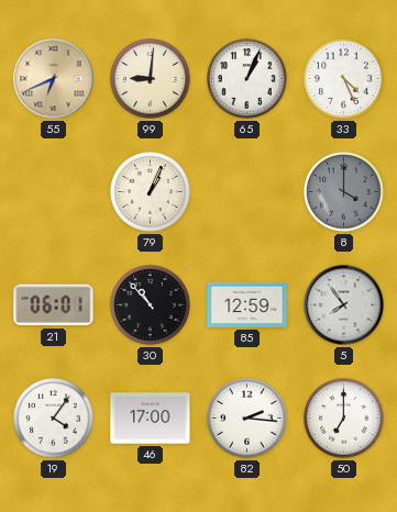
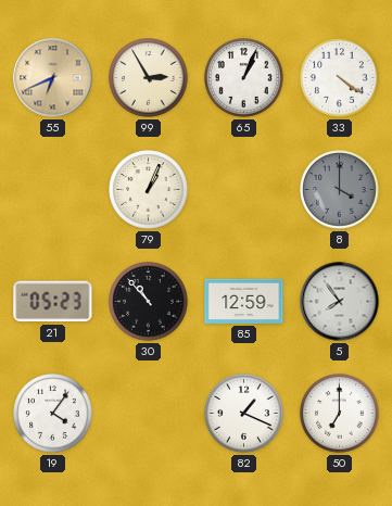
99: 9:01 -> 2:55
33: 4:26 -> 4:21
21: 06:01 -> 05:23
46: 17:00 -> none
82: 2:16 -> 1:19
